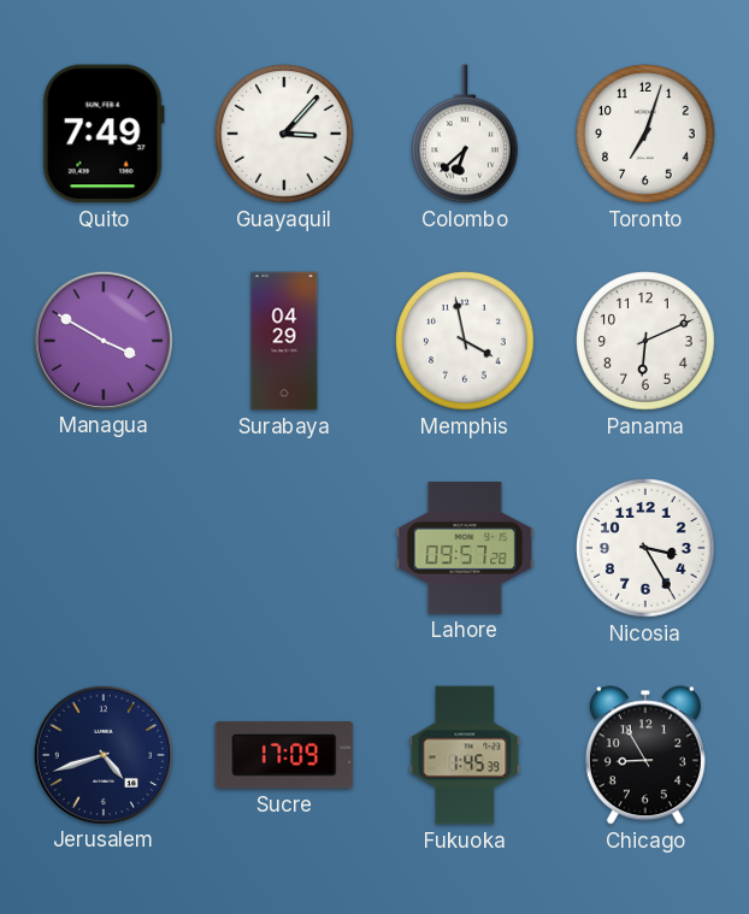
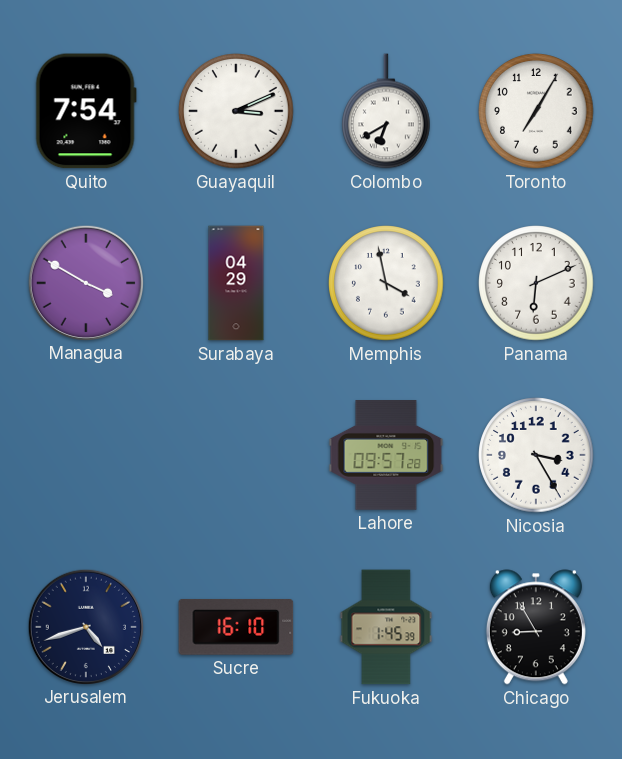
Quito: 7:49 -> 7:54
Guayaquil: 3:07 -> 3:11
Colombo: 6:38 -> 6:40
Toronto: 7:03 -> 7:05
Sucre: 17:09 -> 16:10
